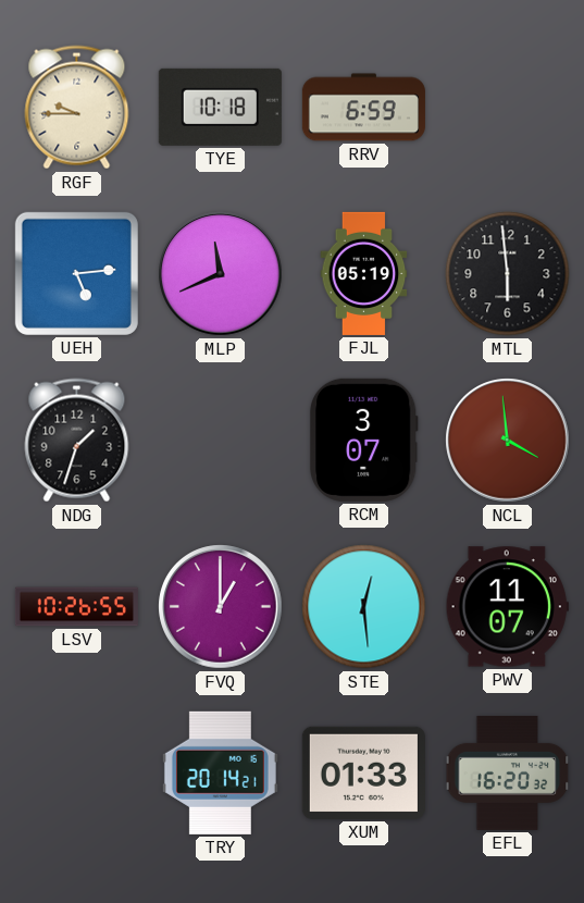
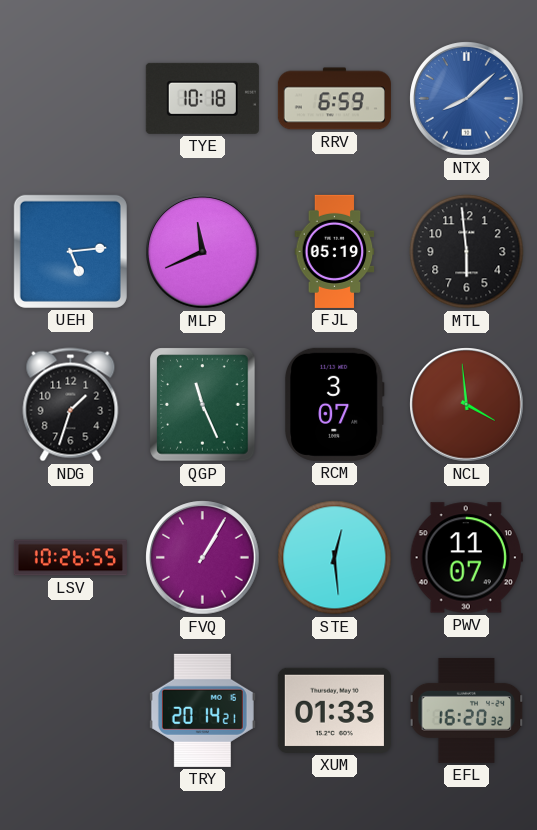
RGF: 9:45 -> none
NTX: none -> 8:08
QGP: none -> 11:26
FVQ: 1:00 -> 1:05
